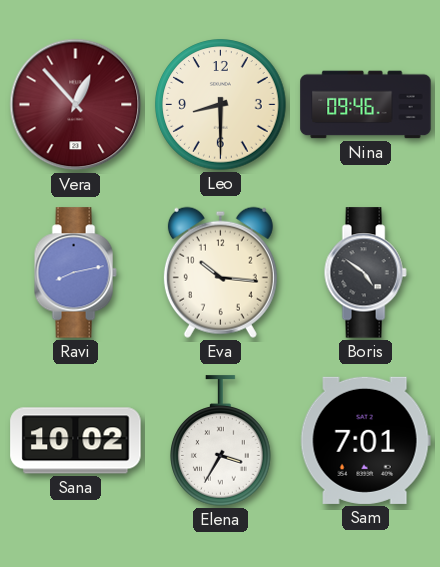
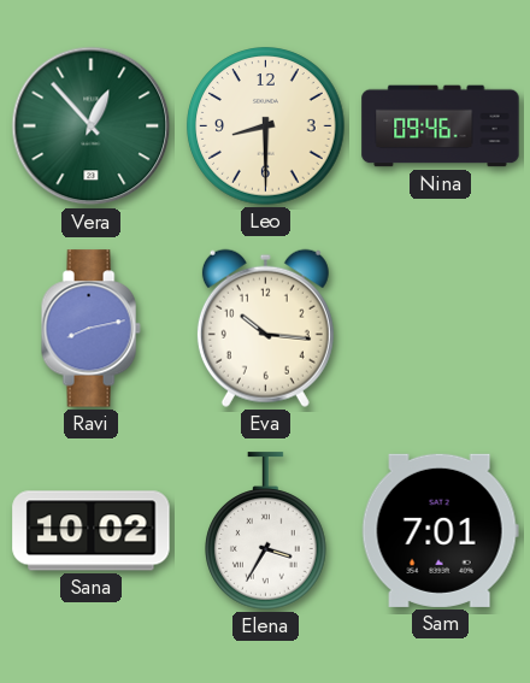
Vera dial: burgundy -> green
Boris: 4:51 -> none
